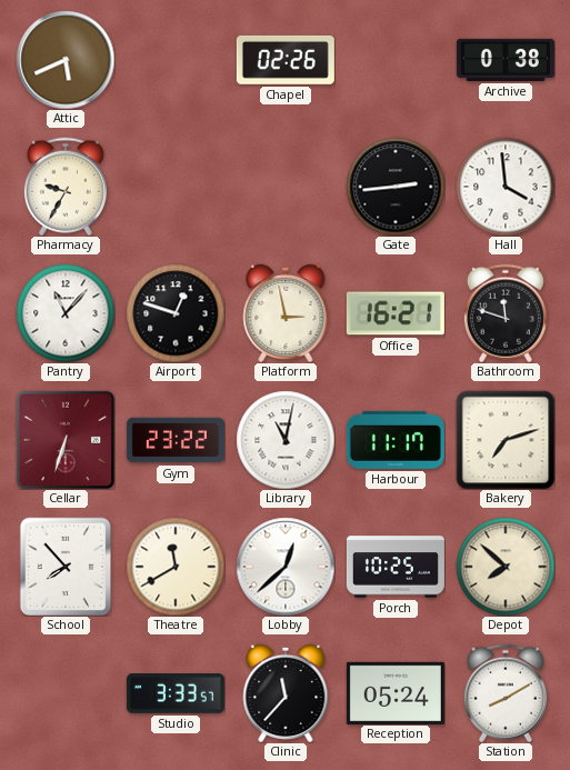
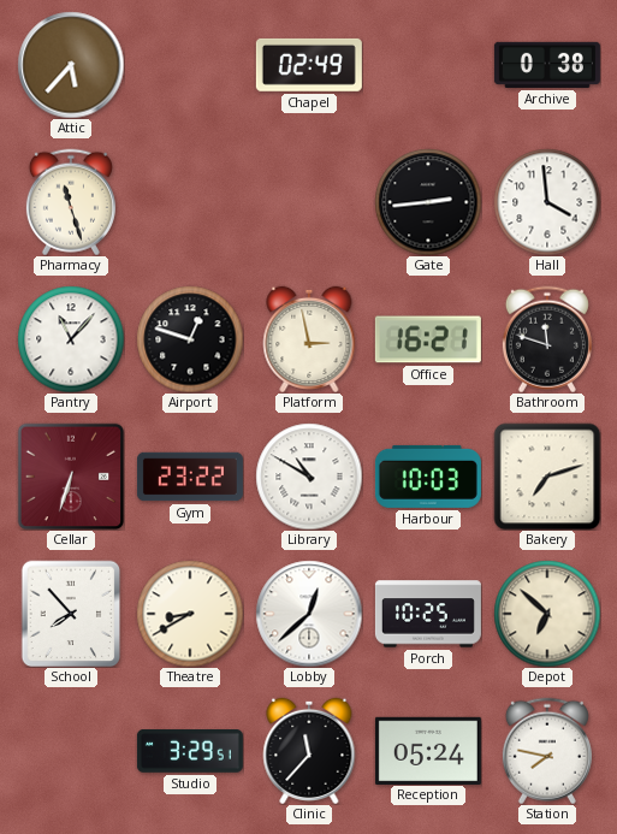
Attic: 5:41 -> 5:37
Chapel: 02:26 -> 02:49
Pharmacy: 9:35 -> 11:27
Library: 11:02 -> 10:50
Harbour: 11:17 -> 10:03
Theatre: 11:40 -> 8:40
Depot: 7:52 -> 6:52
Studio: 3:33 -> 3:29
Station: 8:10 -> 7:47
